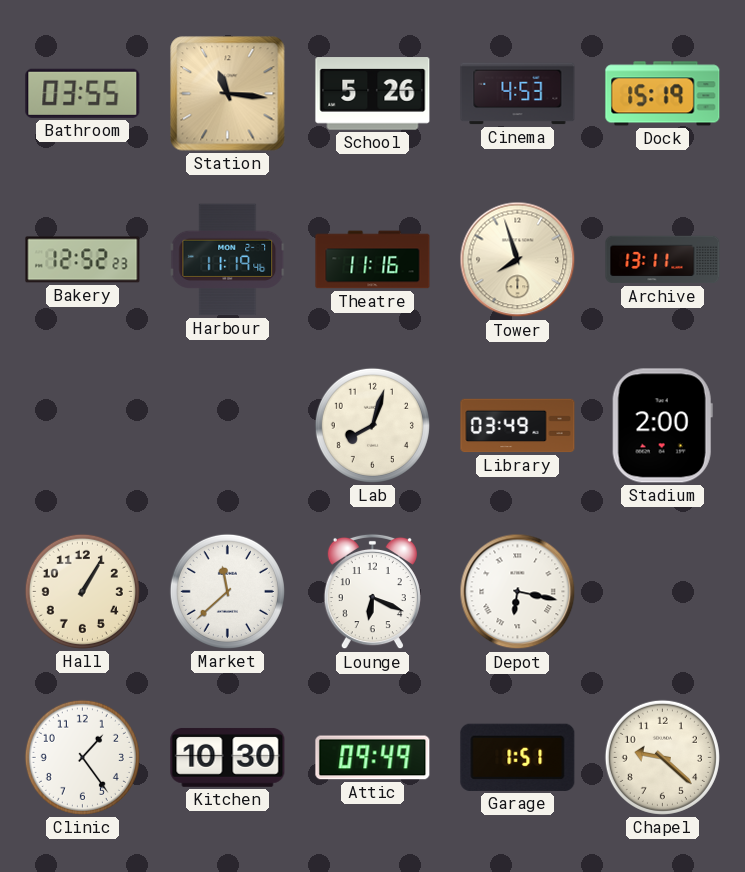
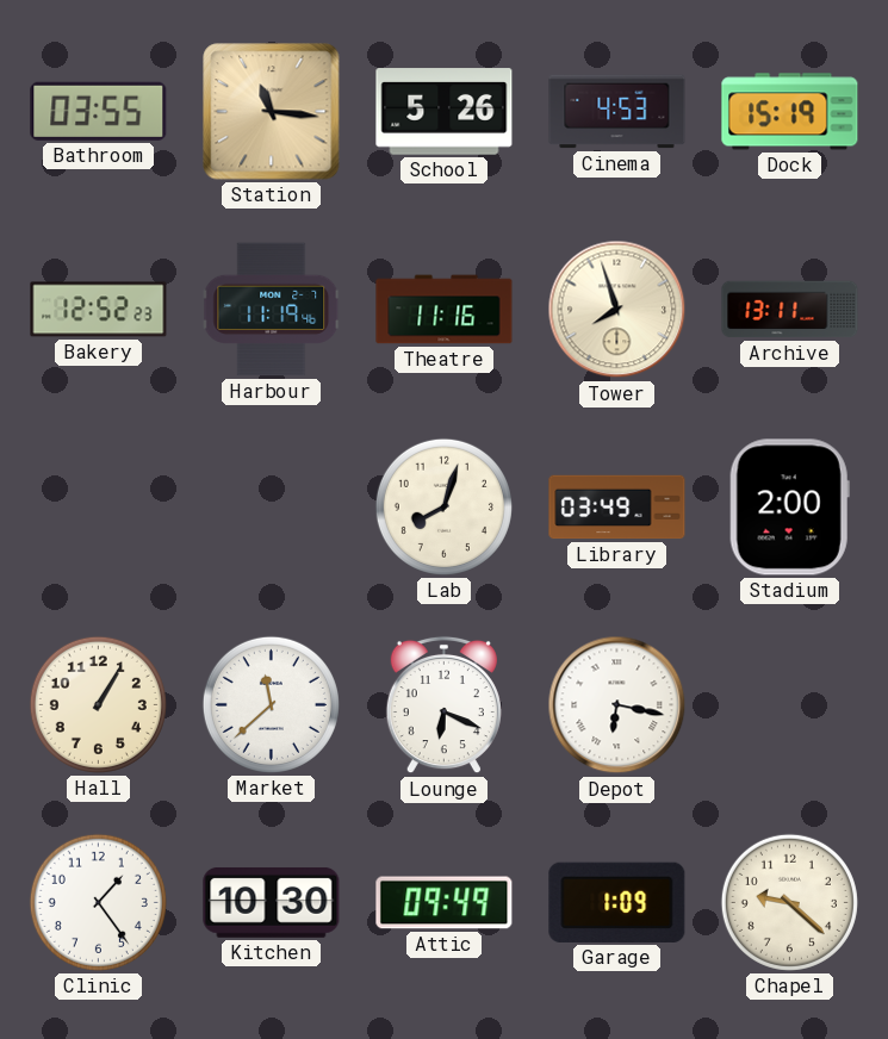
Garage: 1:51 -> 1:09
